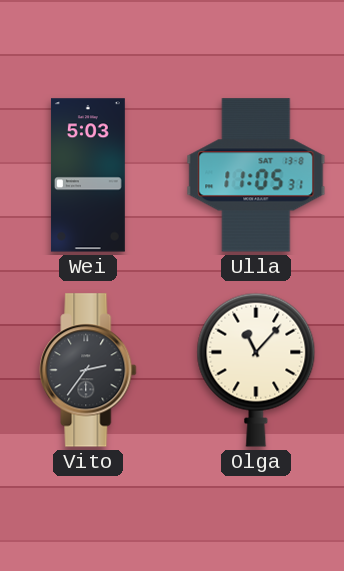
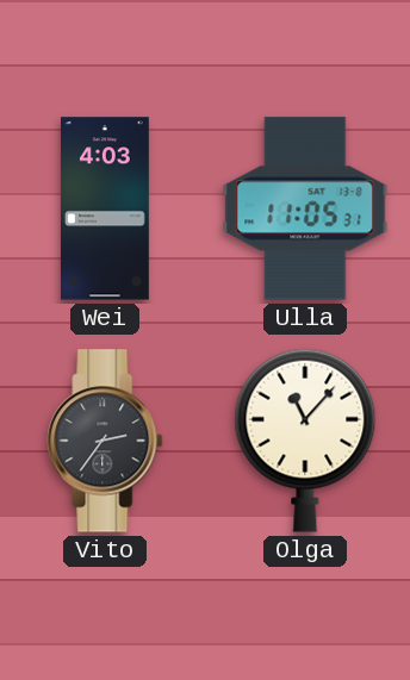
Wei: 5:03 -> 4:03
